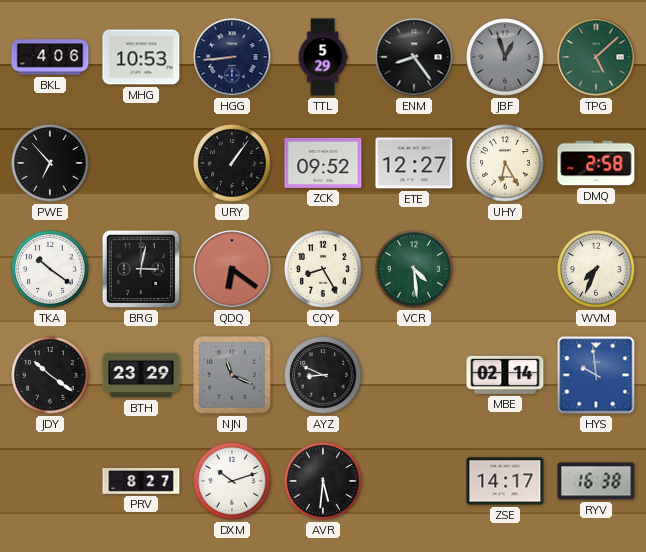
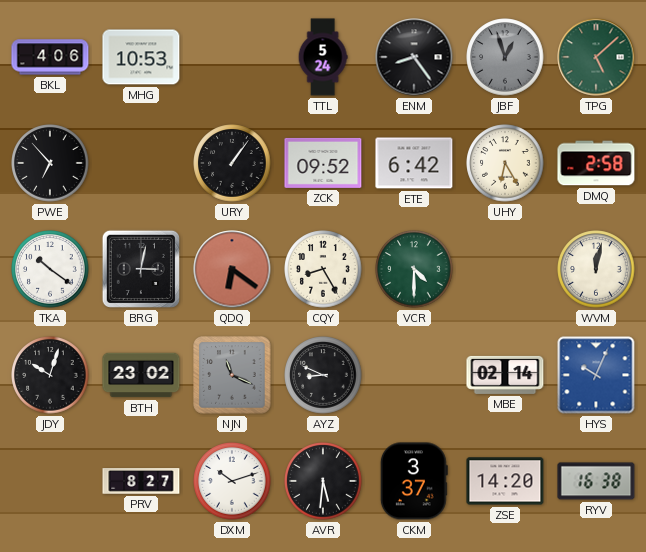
HGG: 8:44 -> none
TTL: 5:29 -> 5:24
ETE: 12:27 -> 6:42
VCR: 4:29 -> 4:30
WVM: 7:34 -> 12:02
JDY: 10:21 -> 10:03
BTH: 23:29 -> 23:02
HYS: 9:59 -> 10:04
CKM: none -> 3:37
ZSE: 14:17 -> 14:20
